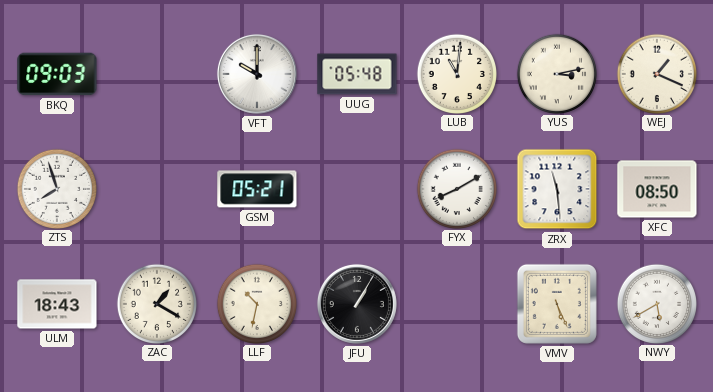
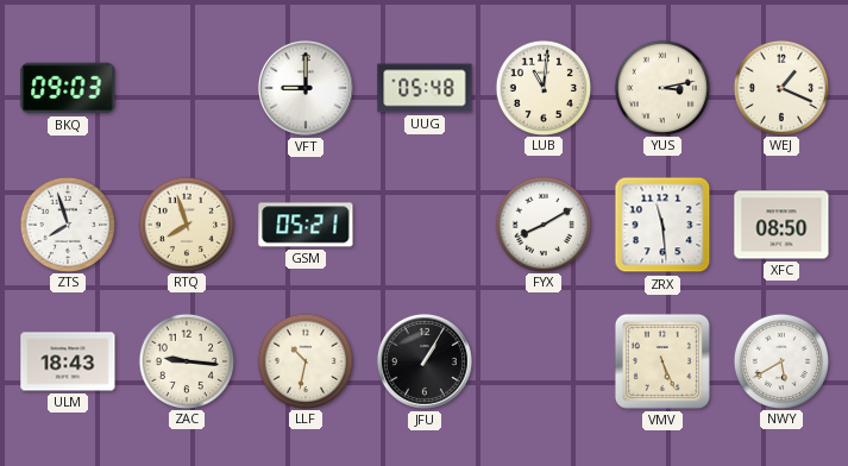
VFT: 10:00 -> 9:00
RTQ: none -> 7:57
ZAC: 1:20 -> 9:16
